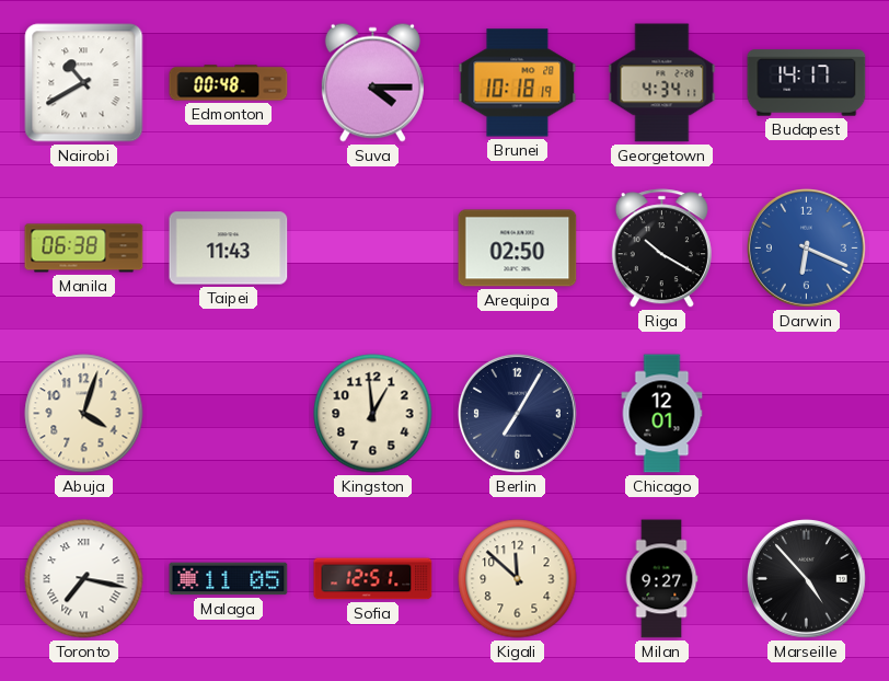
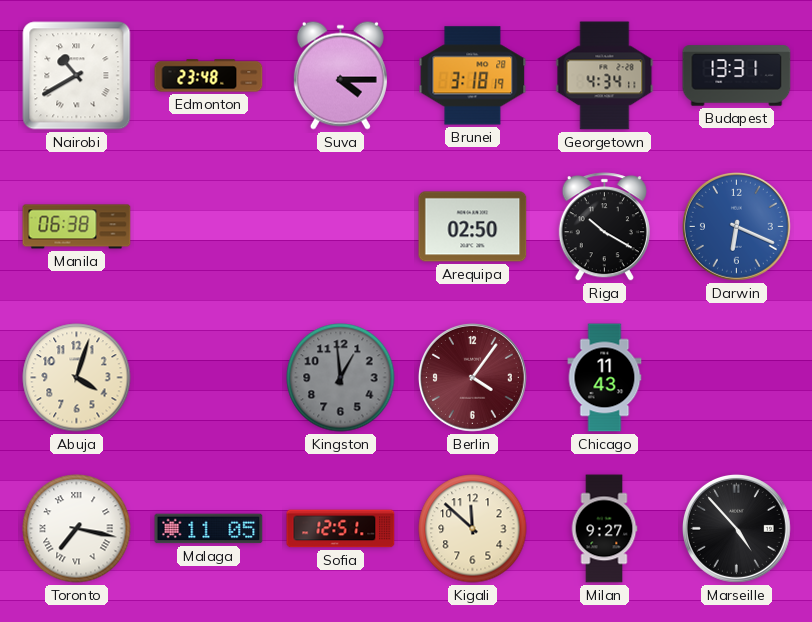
Edmonton: 00:48 -> 23:48
Brunei: 10:18 -> 3:18
Budapest: 14:17 -> 13:31
Taipei: 11:43 -> none
Kingston dial: cream -> grey
Berlin: 7:05 -> 4:06
Berlin dial: navy -> burgundy
Chicago: 12:01 -> 11:43
